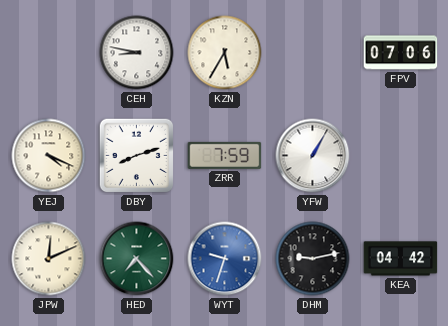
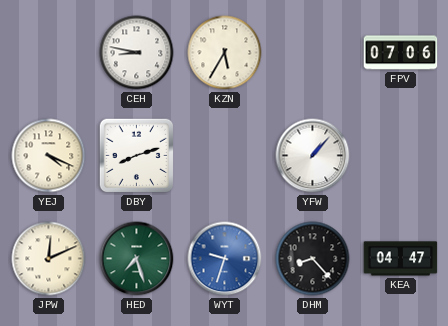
ZRR: 7:59 -> none
YFW: 1:05 -> 1:07
HED: 7:23 -> 7:27
DHM: 9:13 -> 8:23
KEA: 04:42 -> 04:47
